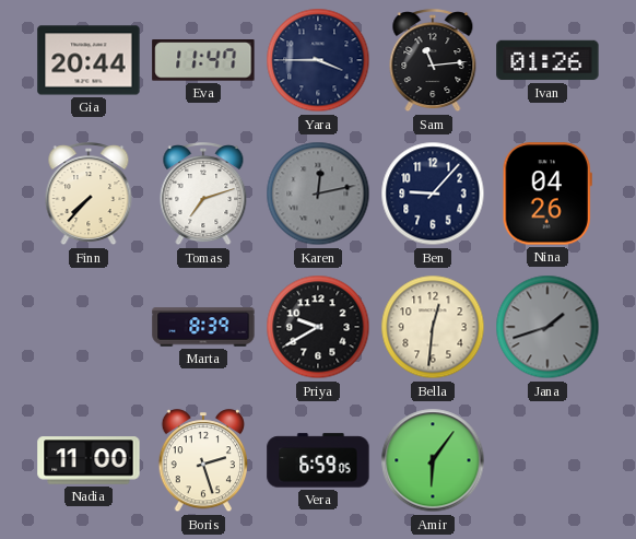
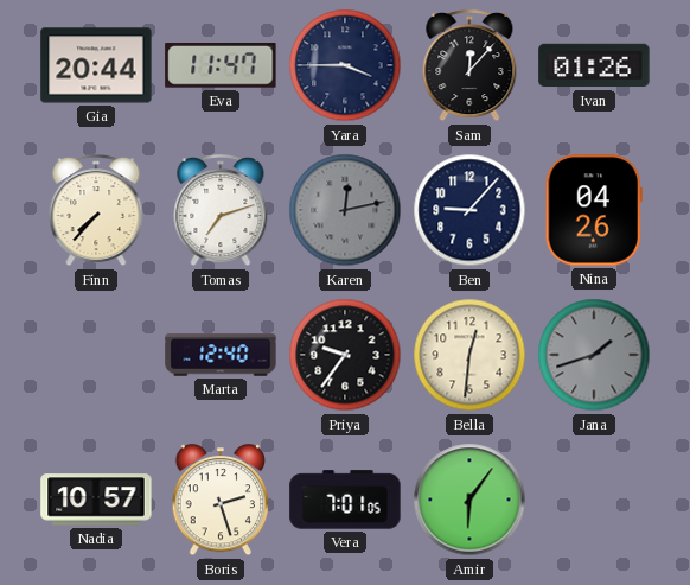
Sam: 11:14 -> 12:07
Marta: 8:39 -> 12:40
Priya: 9:40 -> 9:36
Nadia: 11:00 -> 10:57
Vera: 6:59 -> 7:01
